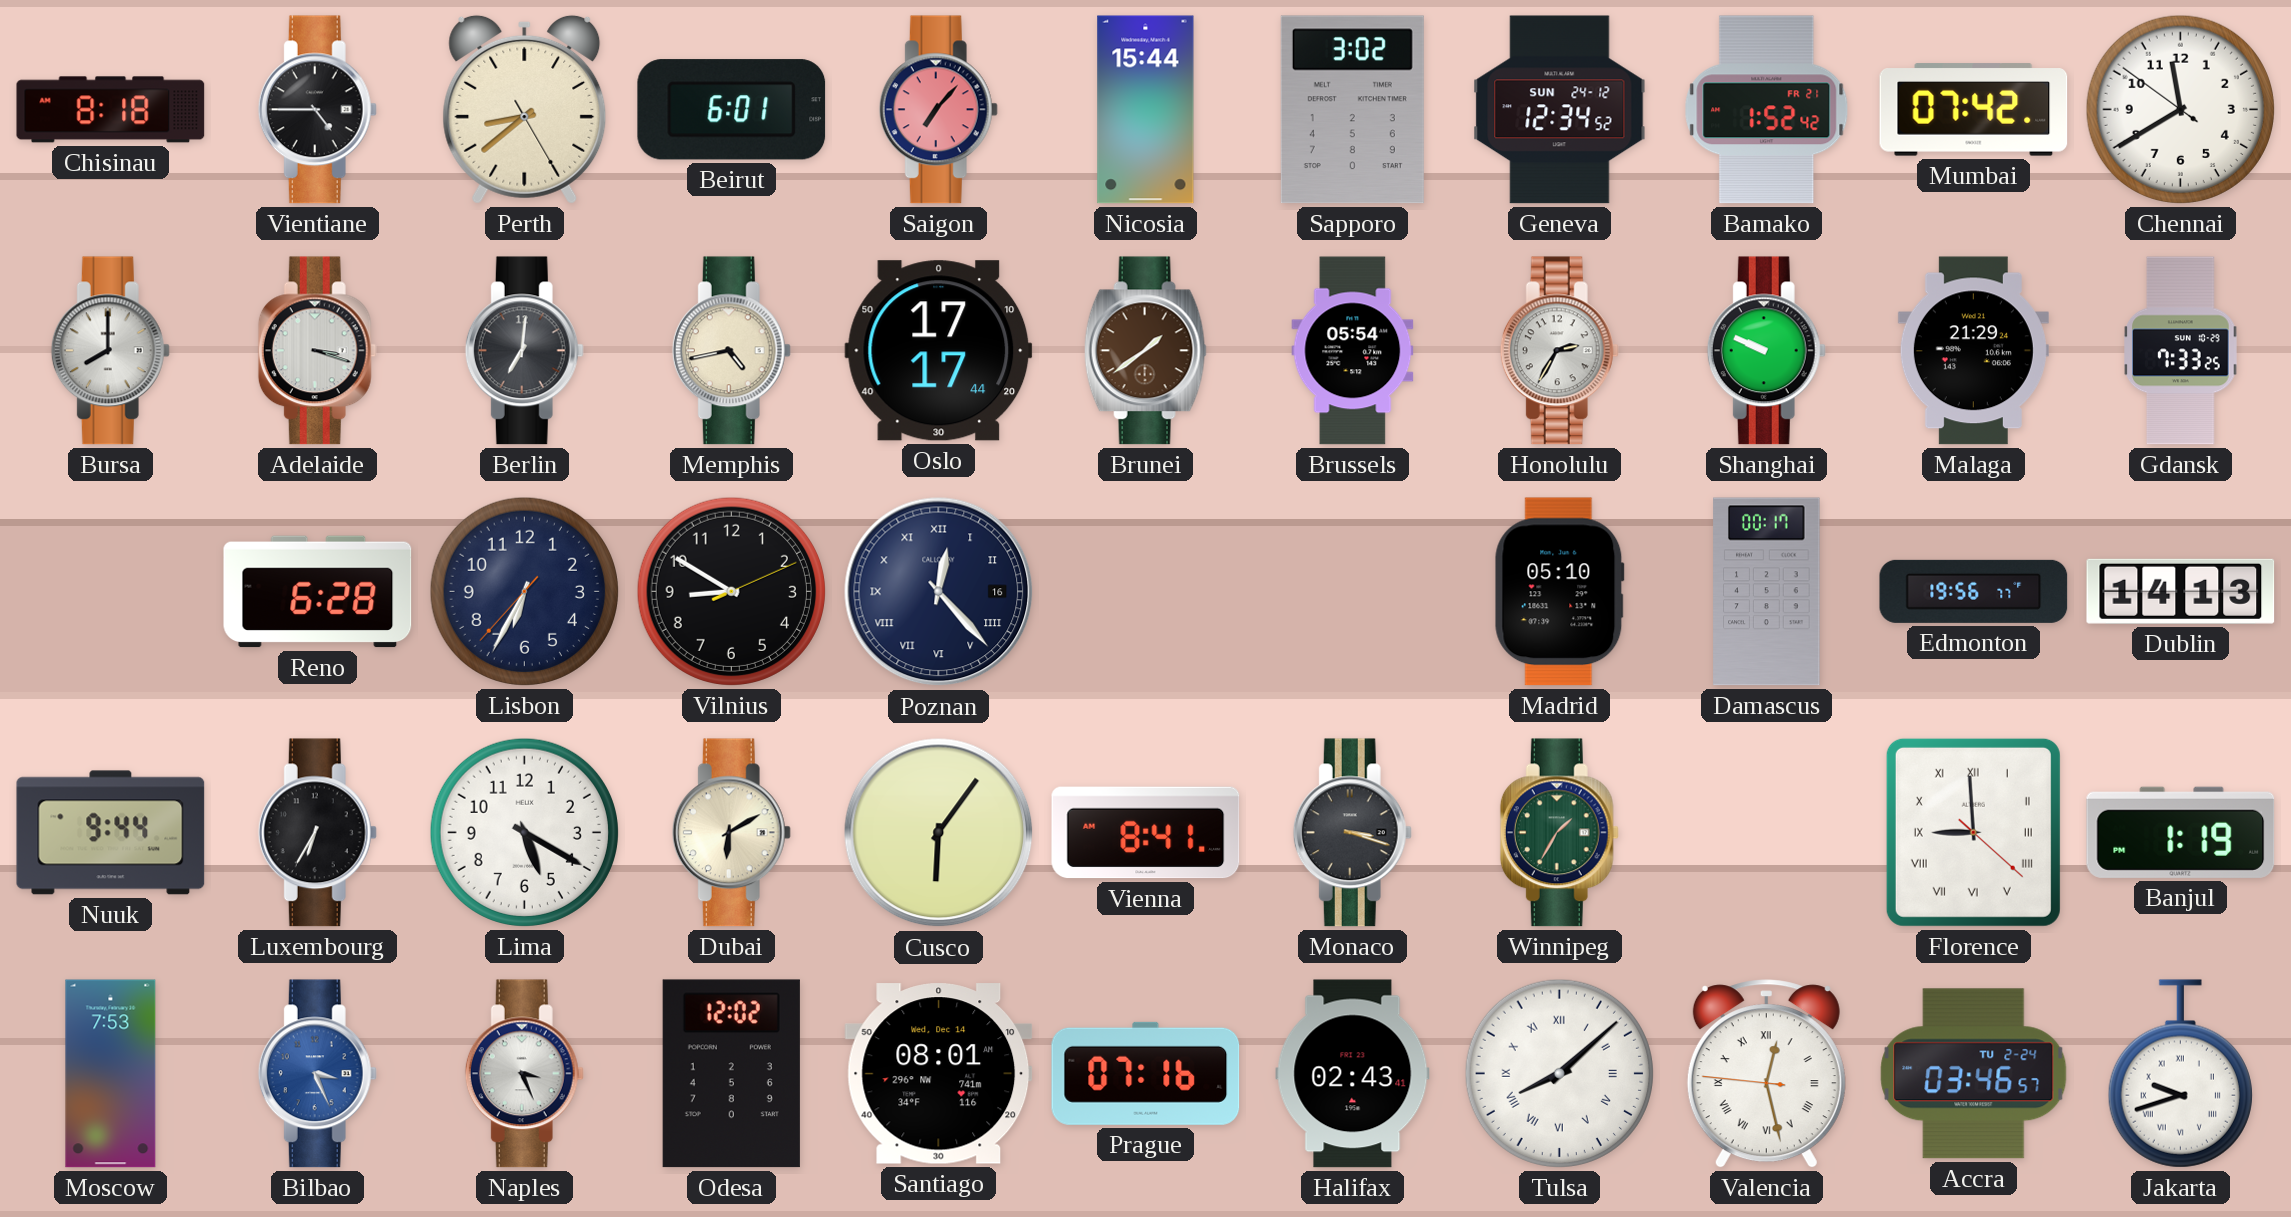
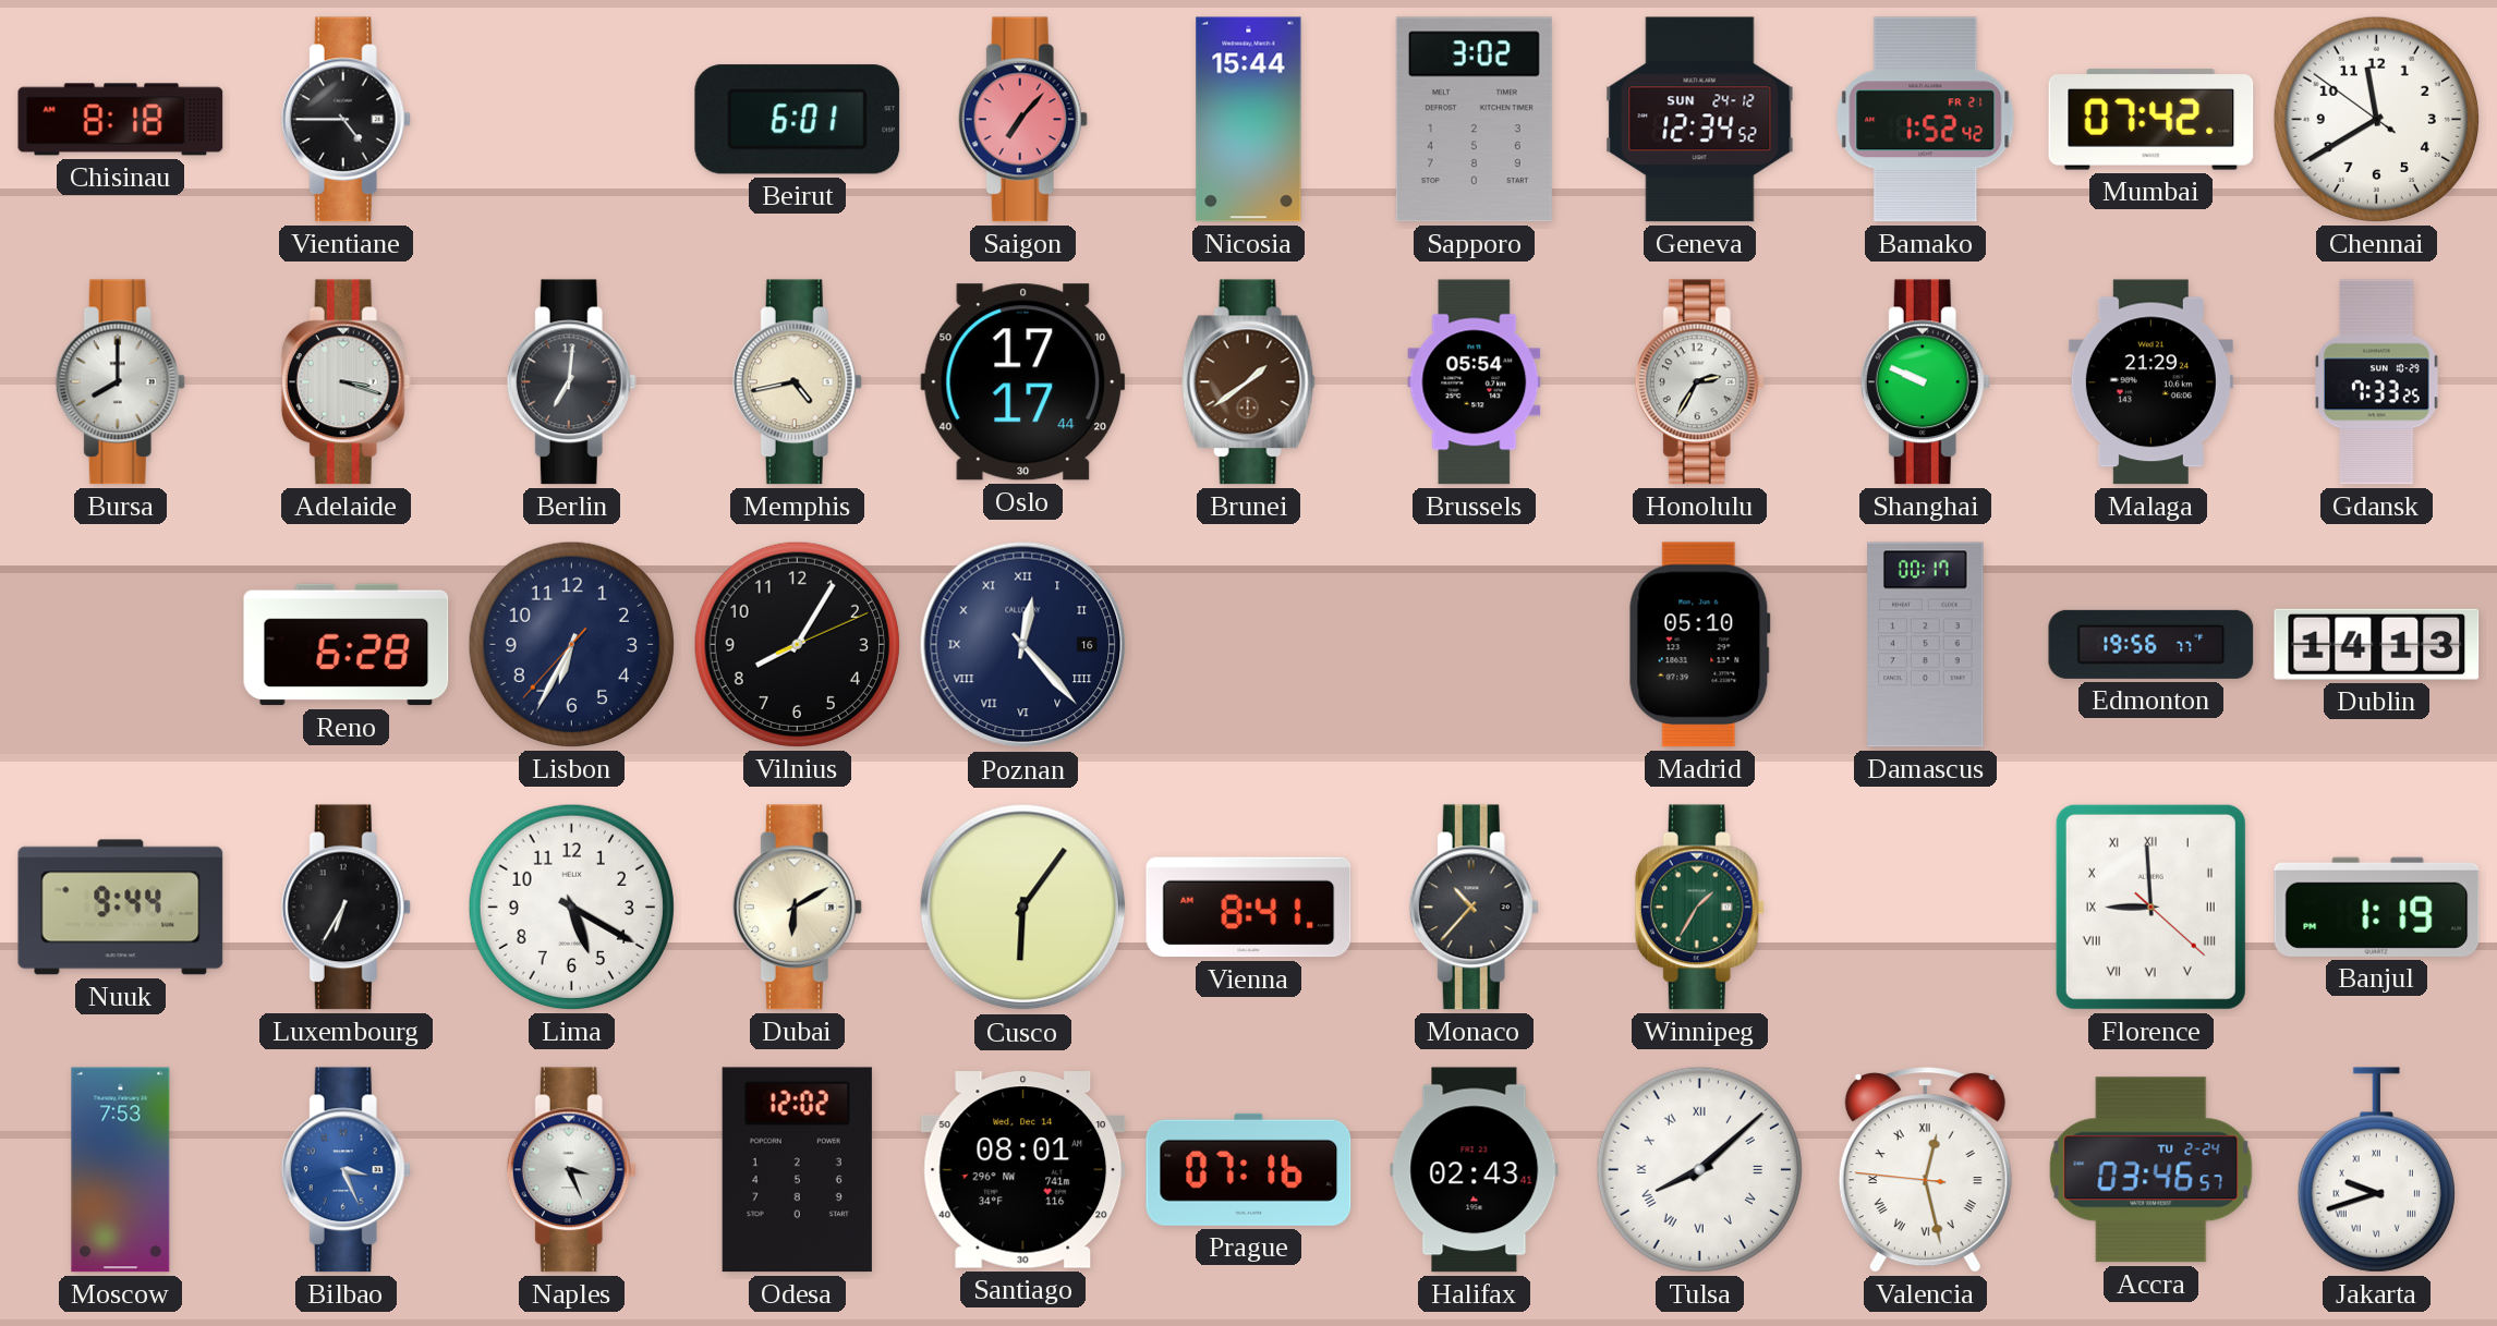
Perth: 8:38 -> none
Vilnius: 8:50 -> 8:05
Monaco: 3:18 -> 10:37
